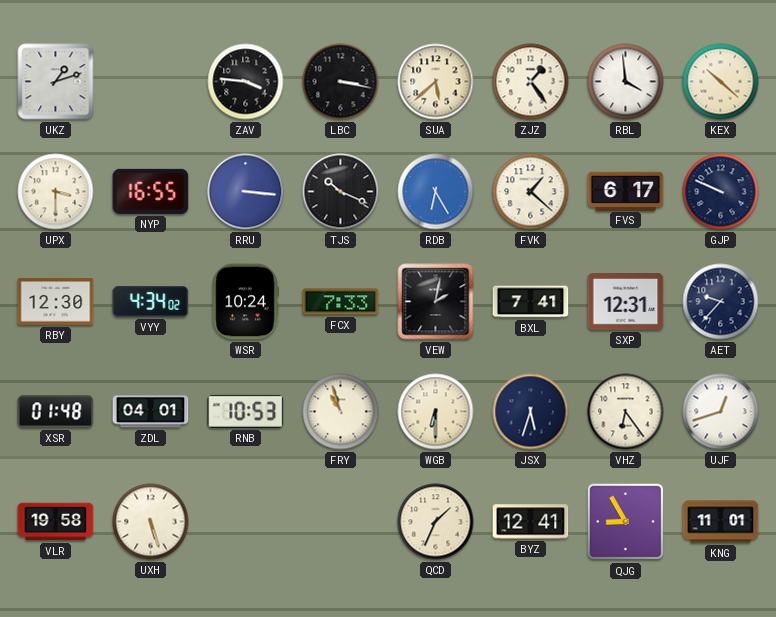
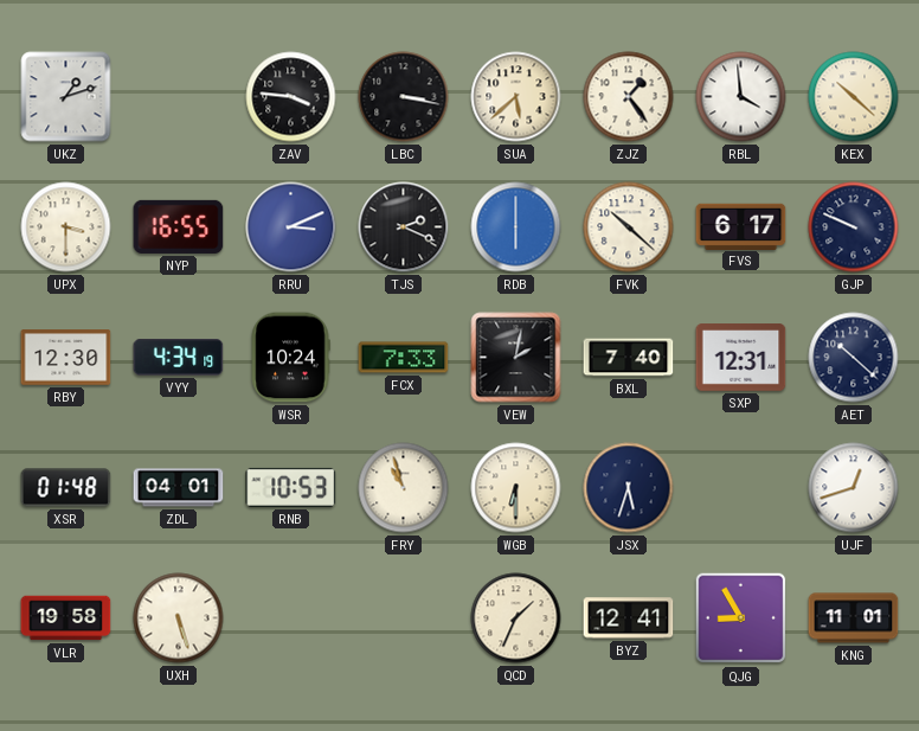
RRU: 3:16 -> 3:11
TJS: 10:19 -> 2:19
RDB: 6:25 -> 6:00
FVK: 1:22 -> 10:22
VYY: 4:34:02 -> 4:34:19
BXL: 7:41 -> 7:40
AET: 9:37 -> 10:22
VHZ: 6:24 -> none
